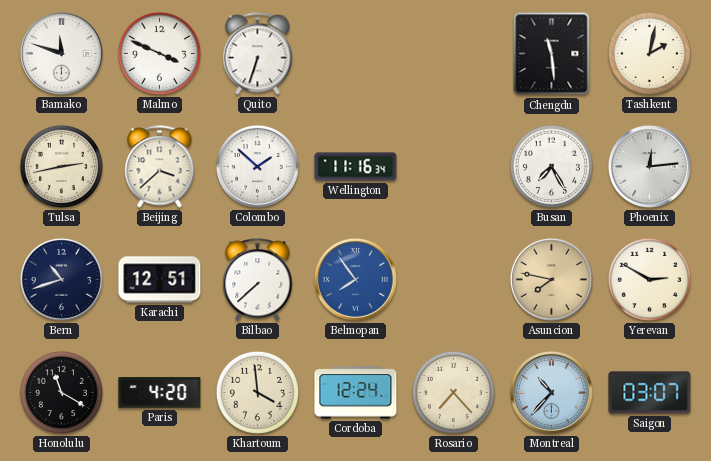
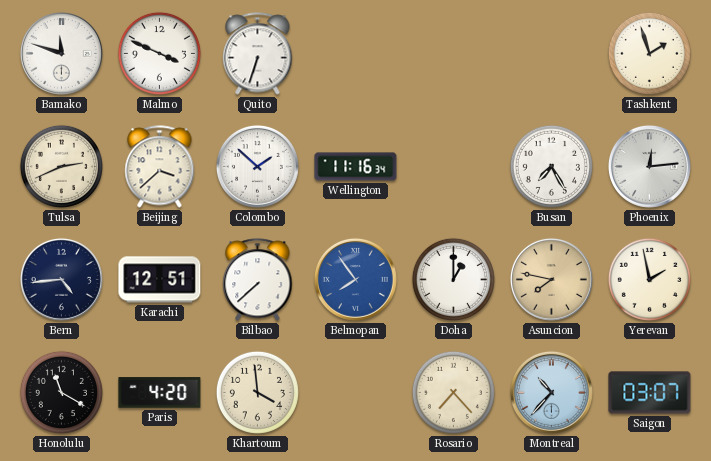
Chengdu: 11:29 -> none
Tashkent: 2:02 -> 1:57
Tulsa: 2:43 -> 2:41
Bern: 10:42 -> 4:44
Doha: none -> 1:00
Yerevan: 2:50 -> 1:58
Cordoba: 12:24 -> none
